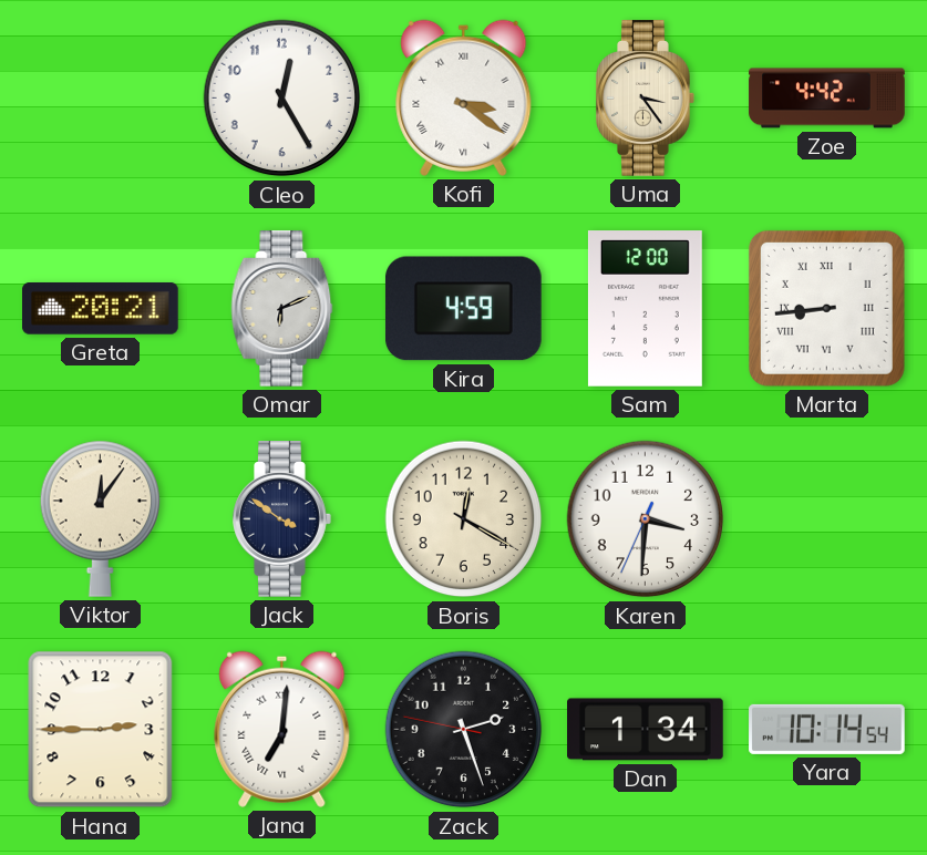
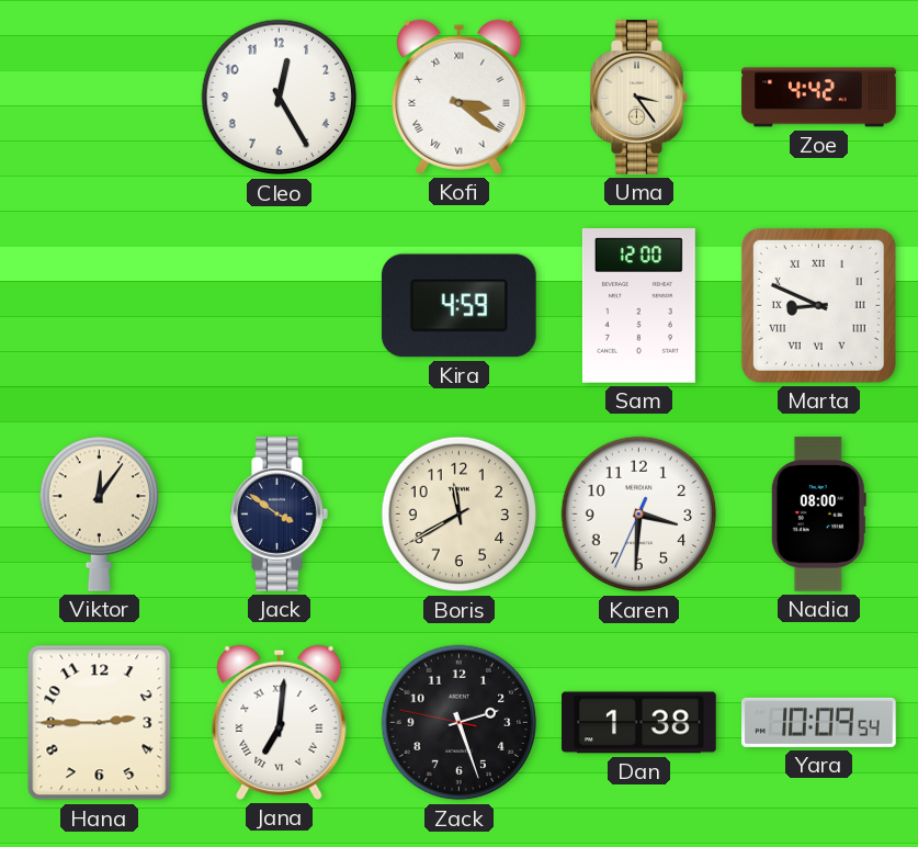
Greta: 20:21 -> none
Omar: 6:11 -> none
Marta: 8:44 -> 8:49
Boris: 12:20 -> 11:40
Nadia: none -> 08:00
Dan: 1:34 -> 1:38
Yara: 10:14 -> 10:09
